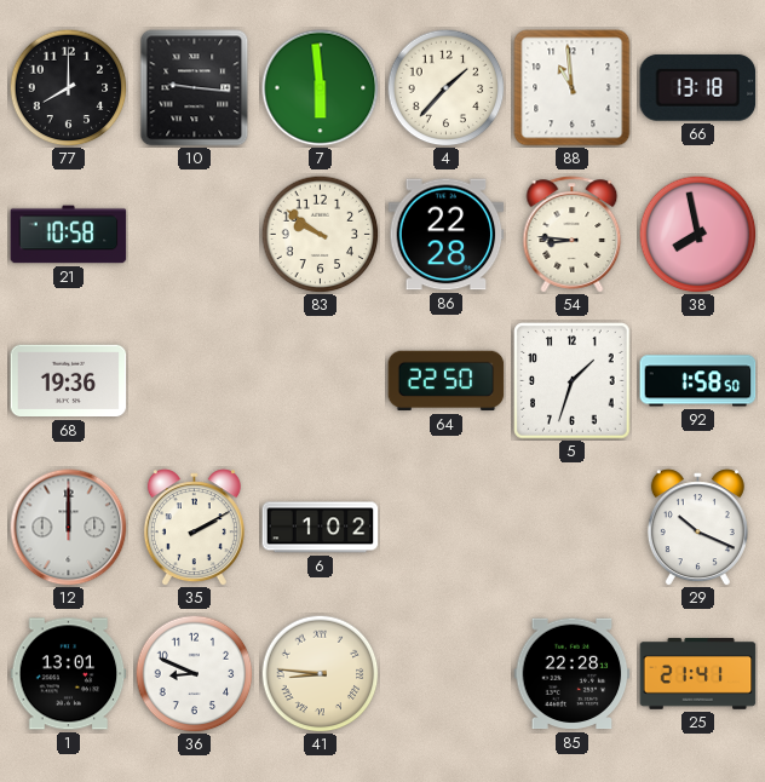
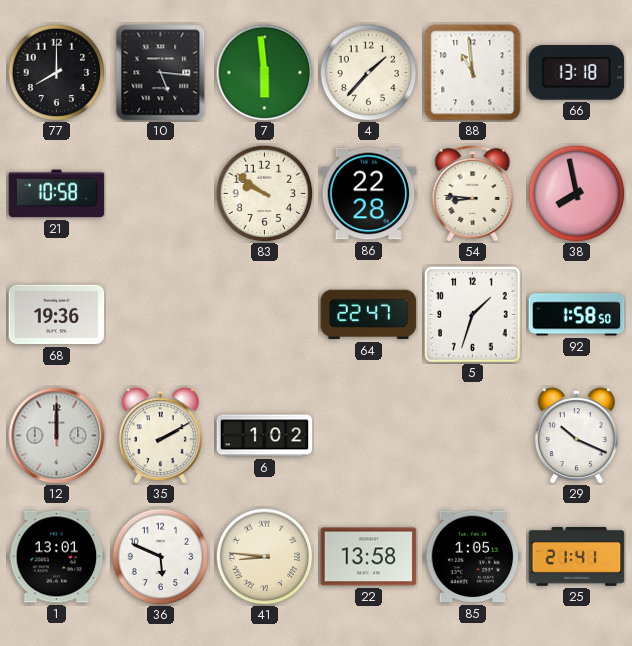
10: 9:16 -> 5:16
64: 22:50 -> 22:47
36: 8:49 -> 5:49
22: none -> 13:58
85: 22:28 -> 1:05
